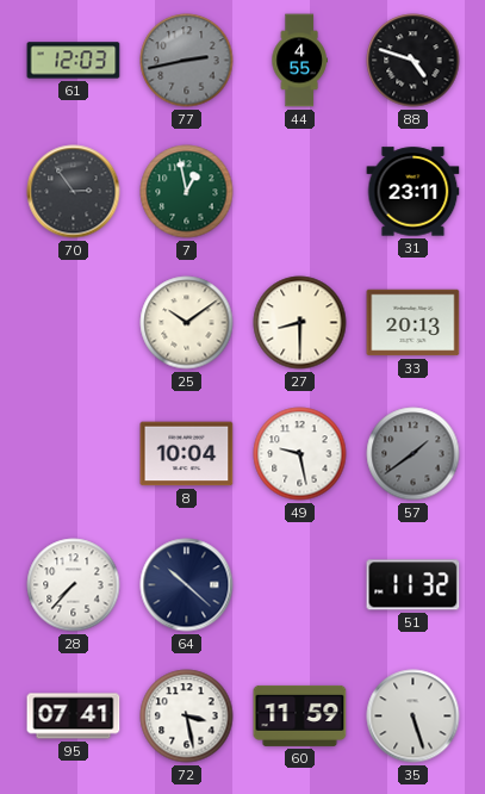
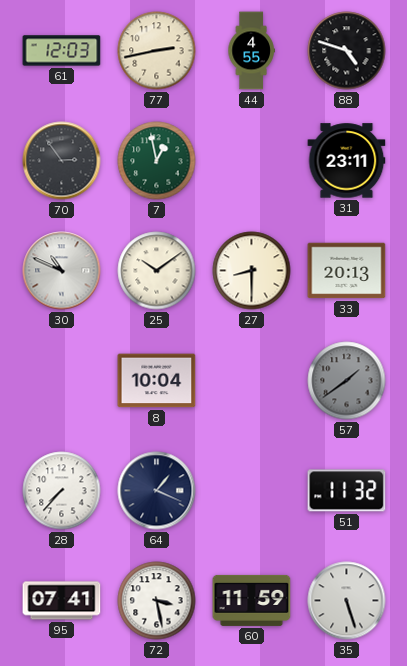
77 dial: grey -> cream
30: none -> 10:49
49: 9:28 -> none
64: 10:22 -> 1:19
